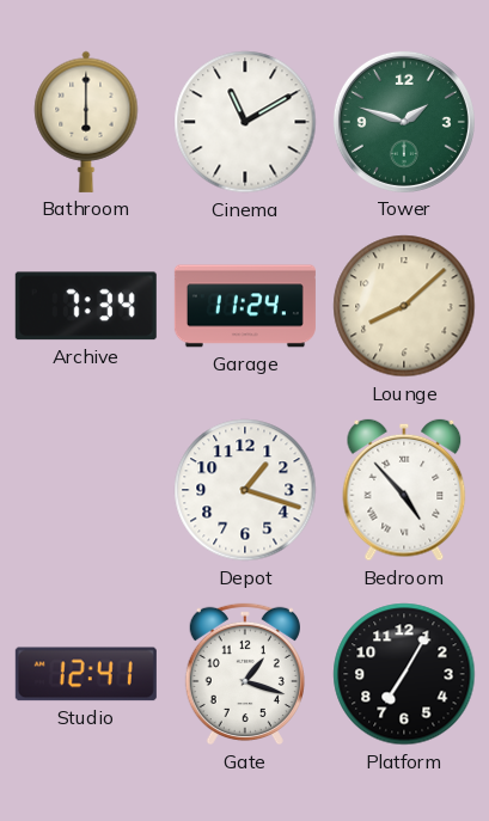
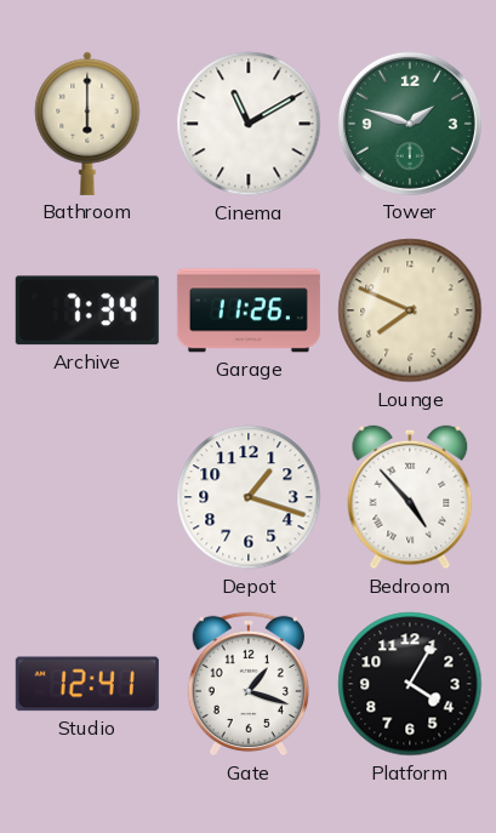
Garage: 11:24 -> 11:26
Lounge: 8:08 -> 7:49
Platform: 7:05 -> 4:05
